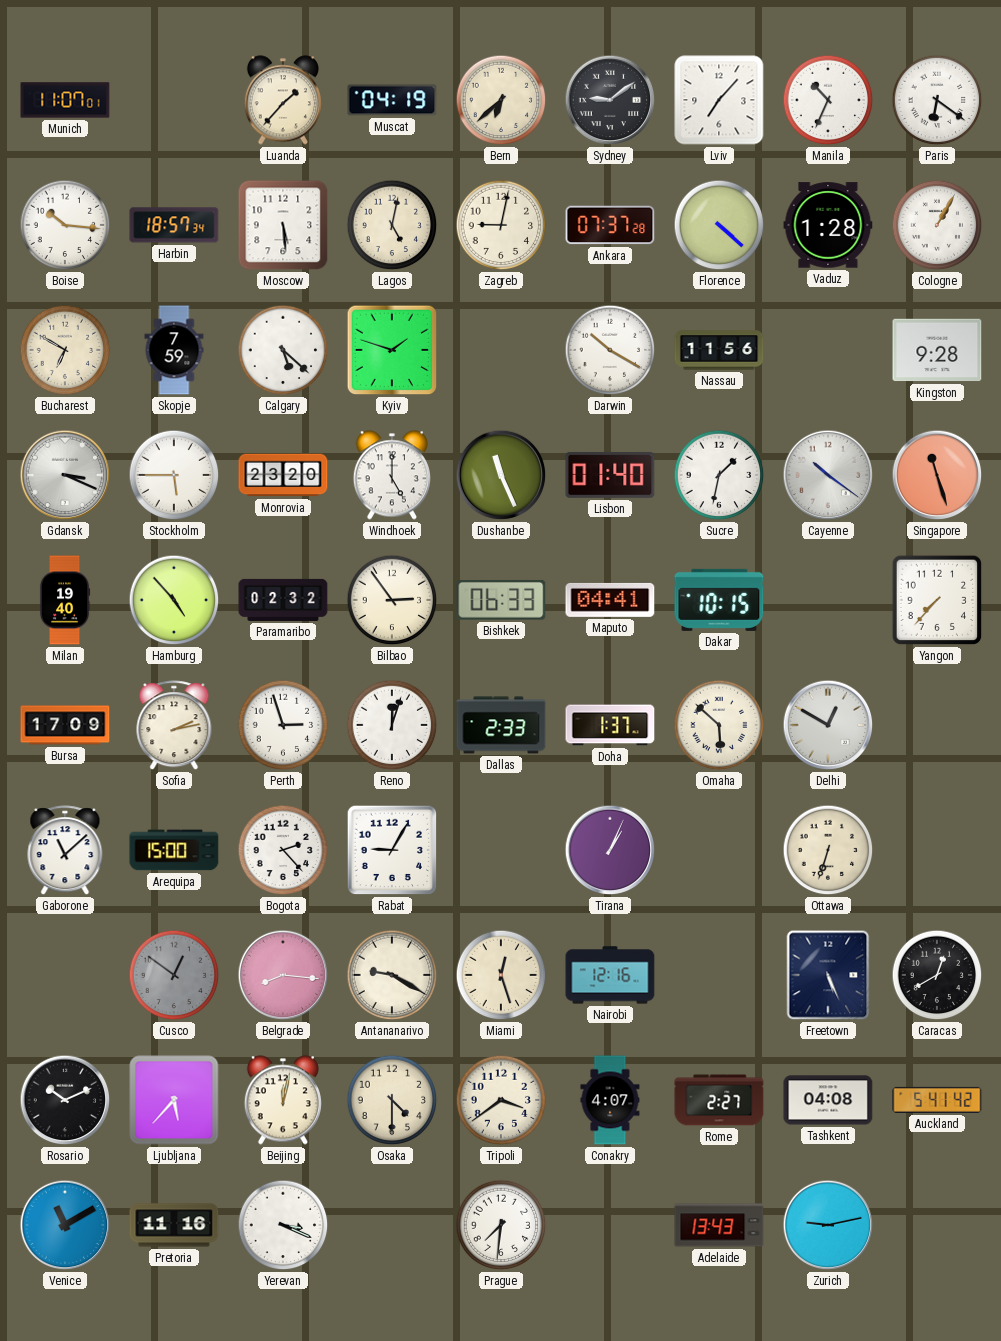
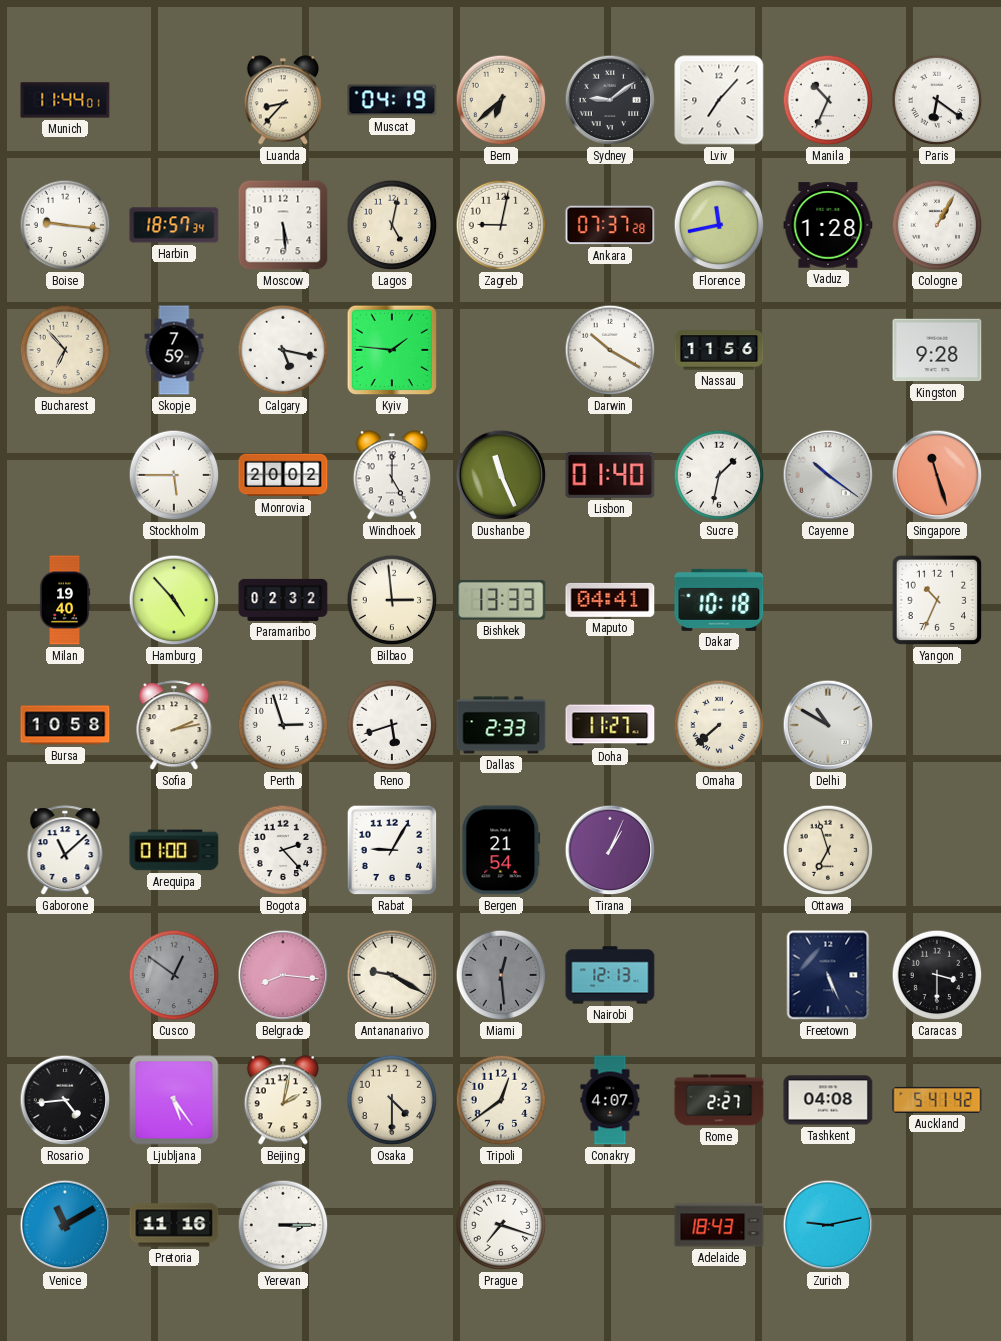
Munich: 11:07 -> 11:44
Luanda: 1:37 -> 8:37
Boise: 10:16 -> 9:16
Florence: 4:22 -> 11:43
Bucharest: 6:50 -> 6:53
Calgary: 5:22 -> 5:17
Kyiv: 1:48 -> 1:46
Gdansk: 3:19 -> none
Monrovia: 23:20 -> 20:02
Bilbao: 2:54 -> 2:59
Bishkek: 06:33 -> 13:33
Dakar: 10:15 -> 10:18
Yangon: 7:37 -> 10:34
Bursa: 17:09 -> 10:58
Reno: 12:03 -> 5:42
Doha: 1:37 -> 11:27
Omaha: 5:52 -> 7:38
Delhi: 12:50 -> 10:50
Arequipa: 15:00 -> 01:00
Bergen: none -> 21:54
Ottawa: 6:33 -> 6:57
Miami: 12:27 -> 12:29
Miami dial: cream -> grey
Nairobi: 12:16 -> 12:13
Caracas: 12:40 -> 3:30
Rosario: 10:11 -> 4:44
Ljubljana: 5:37 -> 5:24
Beijing: 12:02 -> 2:02
Tripoli: 3:39 -> 12:39
Yerevan: 3:19 -> 3:15
Prague: 7:31 -> 7:18
Adelaide: 13:43 -> 18:43
